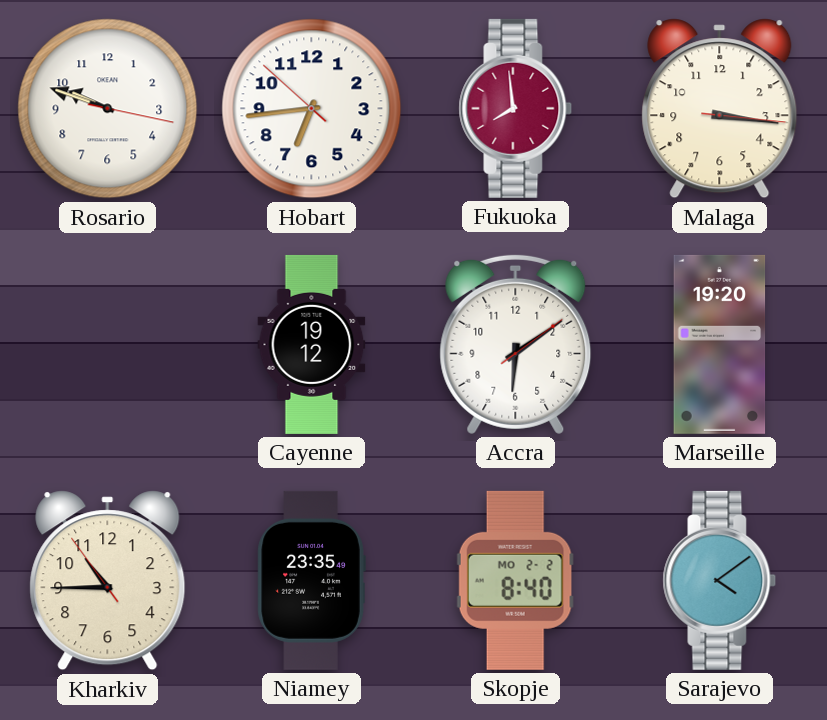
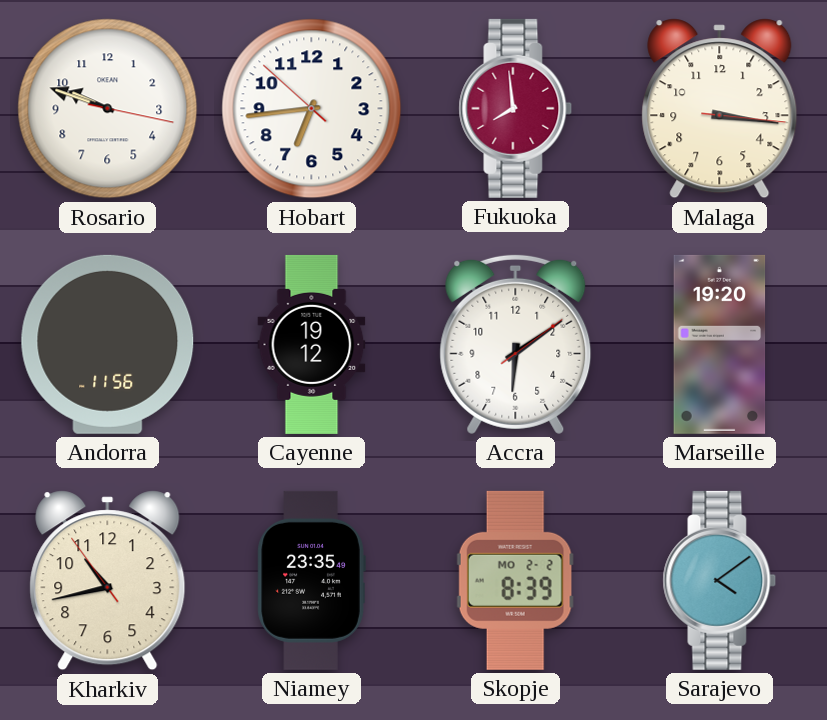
Andorra: none -> 11:56
Kharkiv: 10:44 -> 10:42
Skopje: 8:40 -> 8:39
